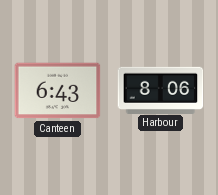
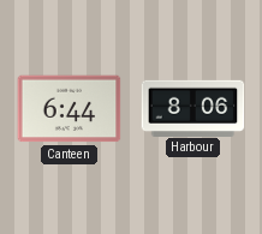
Canteen: 6:43 -> 6:44
